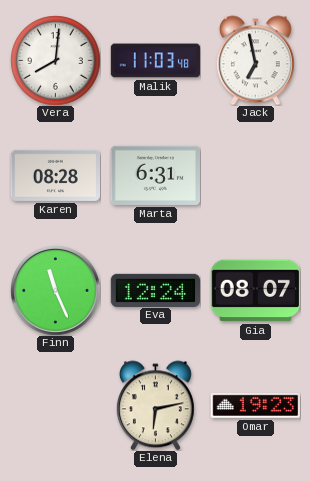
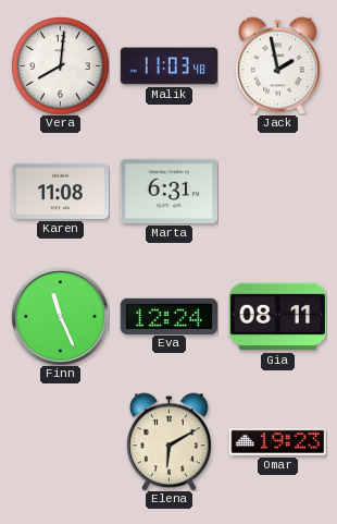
Jack: 6:58 -> 1:58
Karen: 08:28 -> 11:08
Gia: 08:07 -> 08:11
Elena: 6:13 -> 6:10
